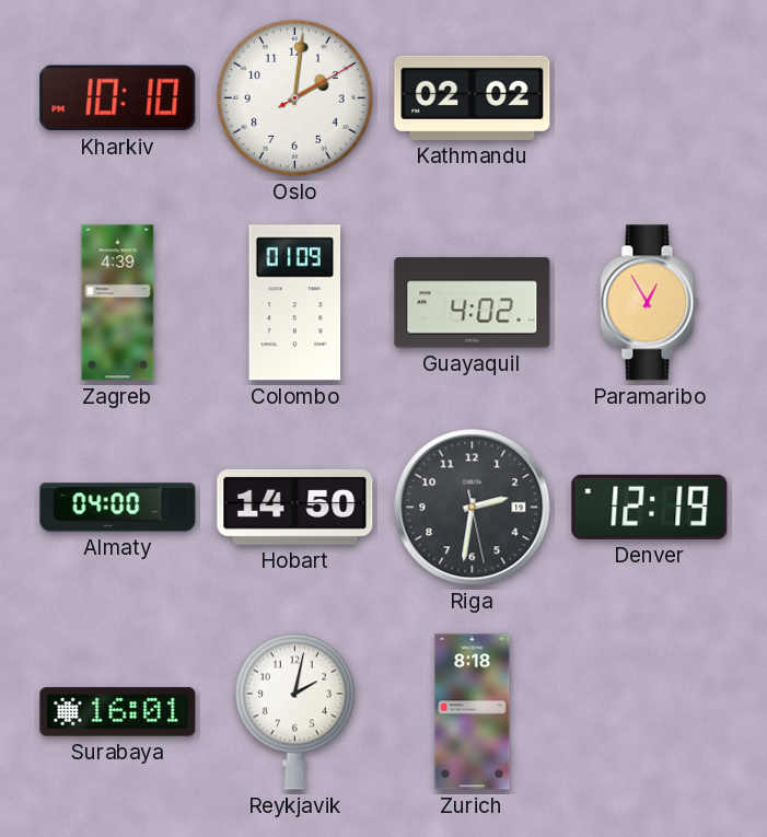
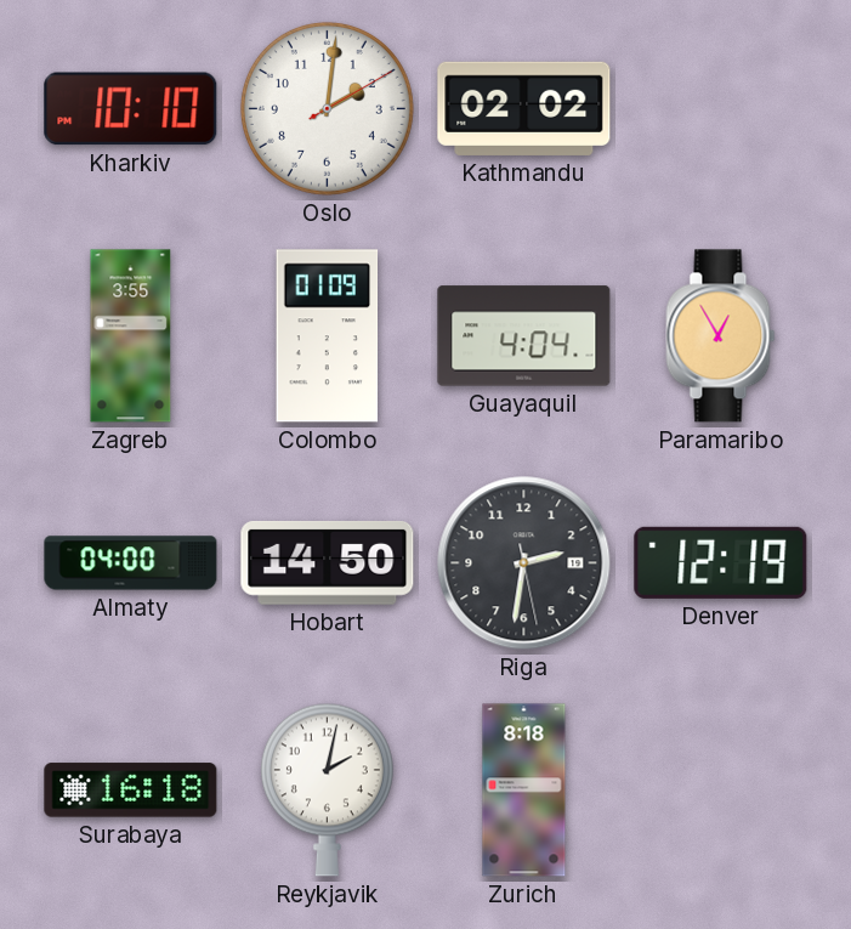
Zagreb: 4:39 -> 3:55
Guayaquil: 4:02 -> 4:04
Surabaya: 16:01 -> 16:18
